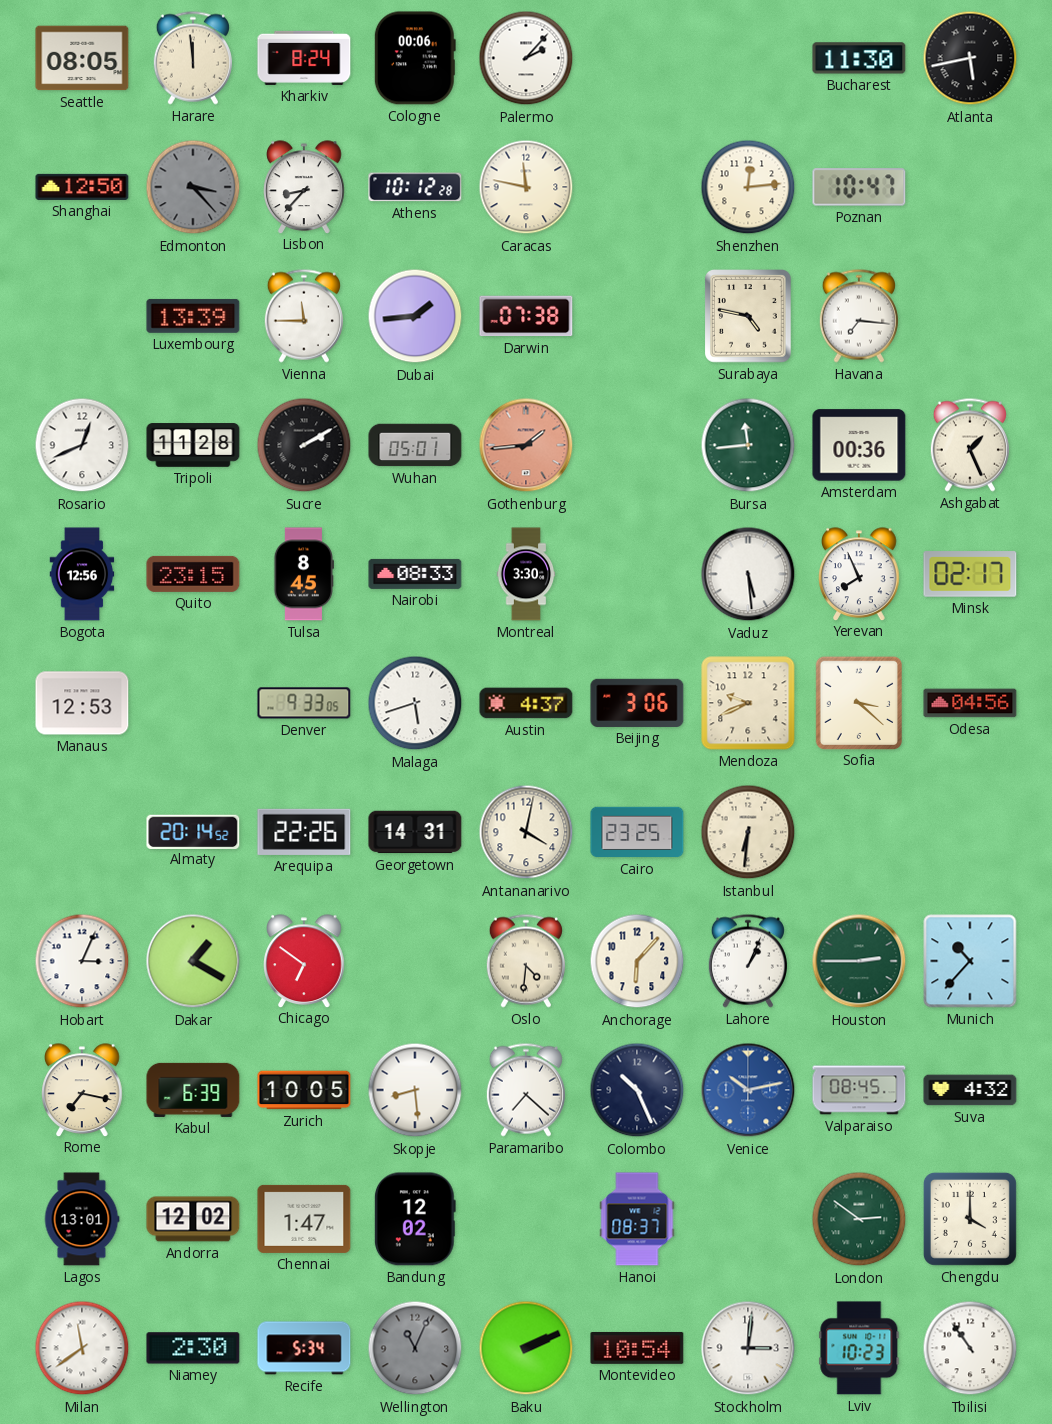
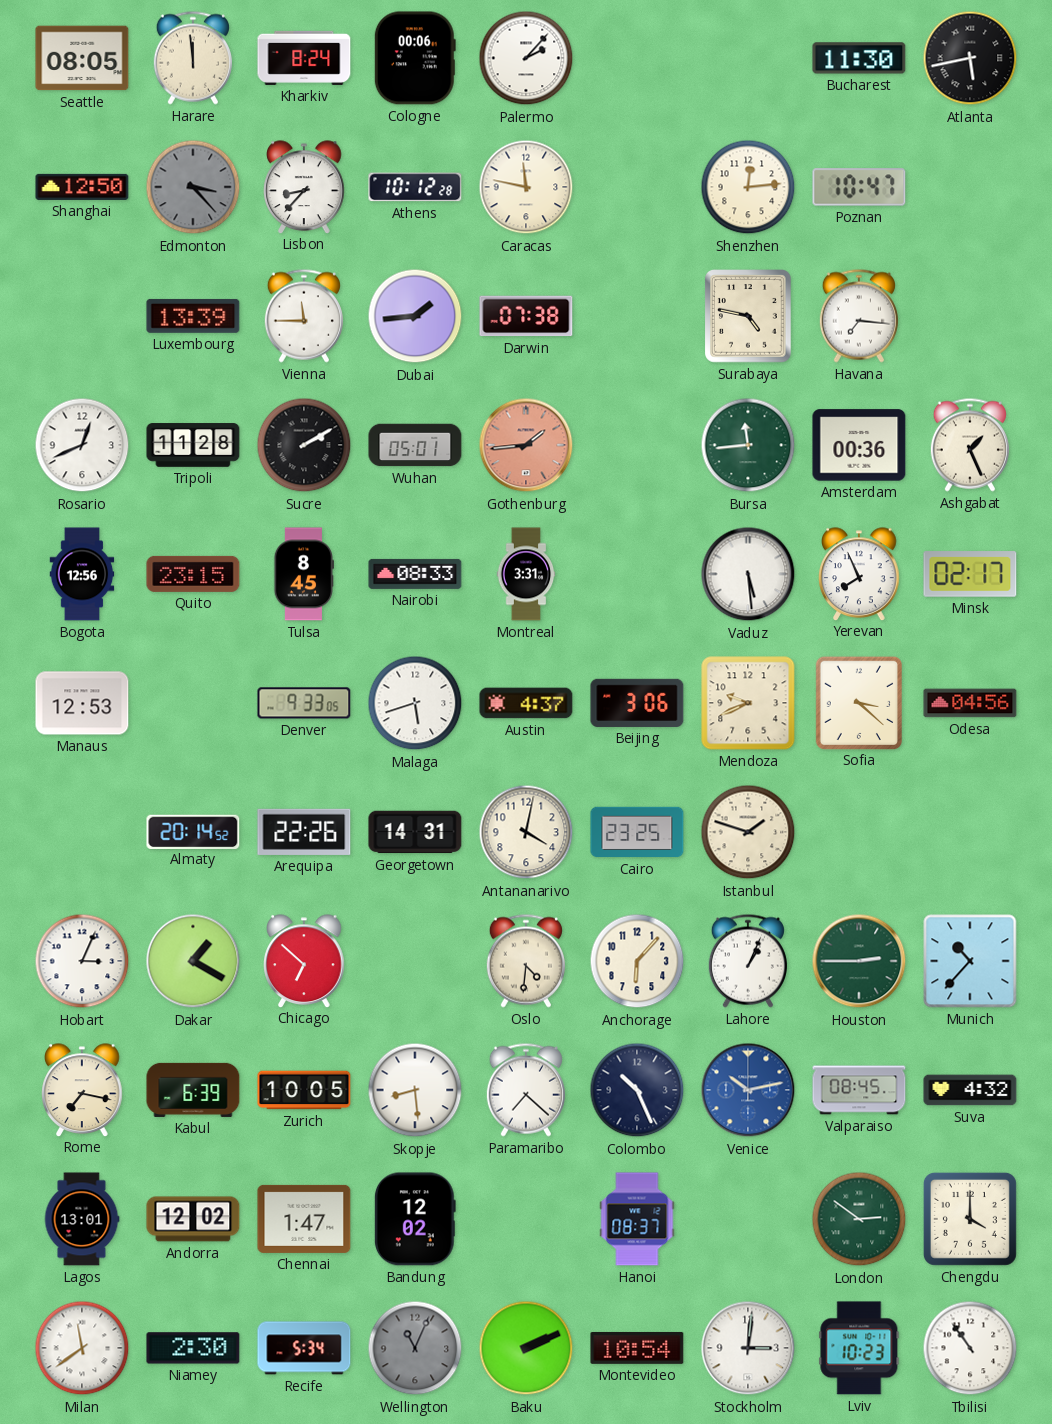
Montreal: 3:30 -> 3:31
Istanbul: 6:31 -> 1:48
Chicago: 6:51 -> 6:52
